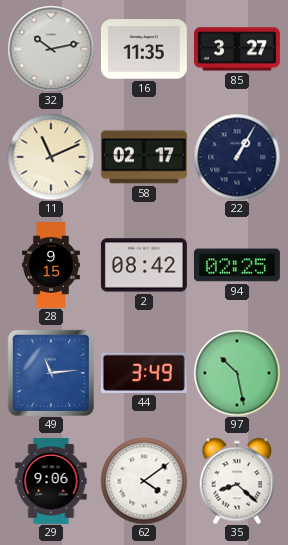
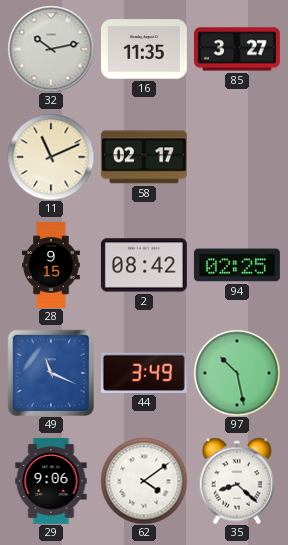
22: 1:05 -> none
49: 11:14 -> 11:19
